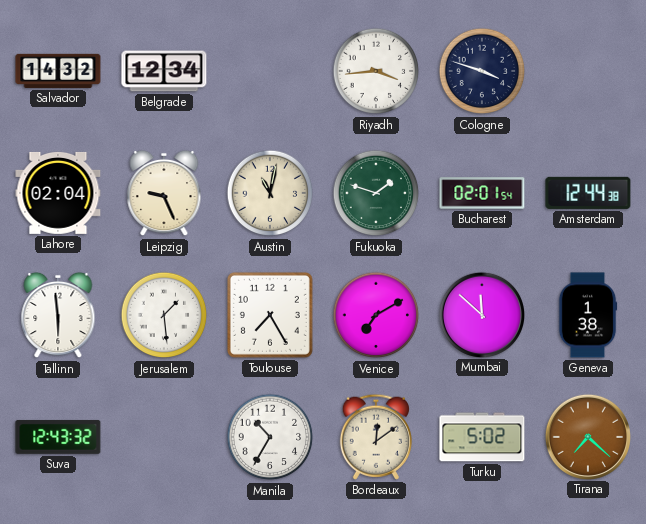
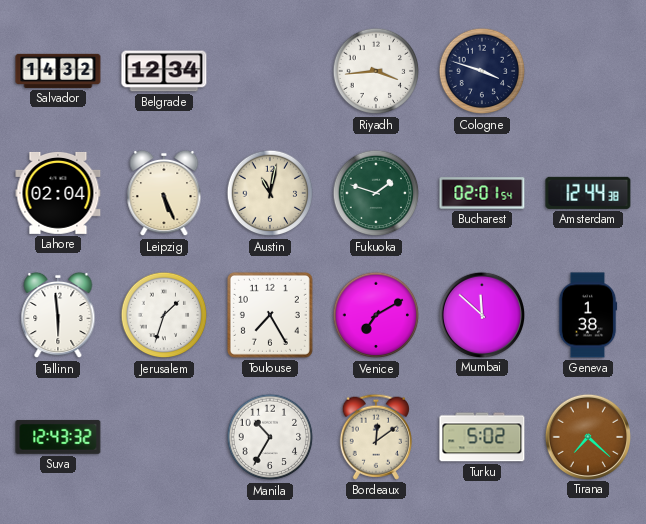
Leipzig: 9:26 -> 5:26
Jerusalem: 1:29 -> 1:33
